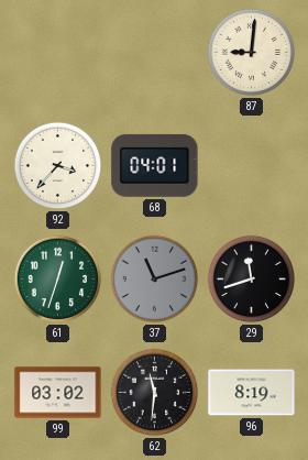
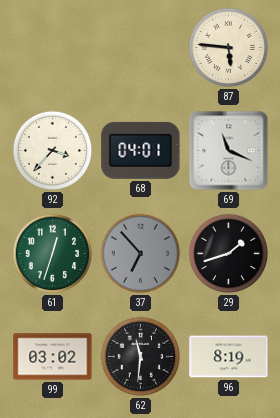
87: 9:01 -> 5:46
69: none -> 11:19
37: 11:12 -> 6:53
29: 11:42 -> 1:42
